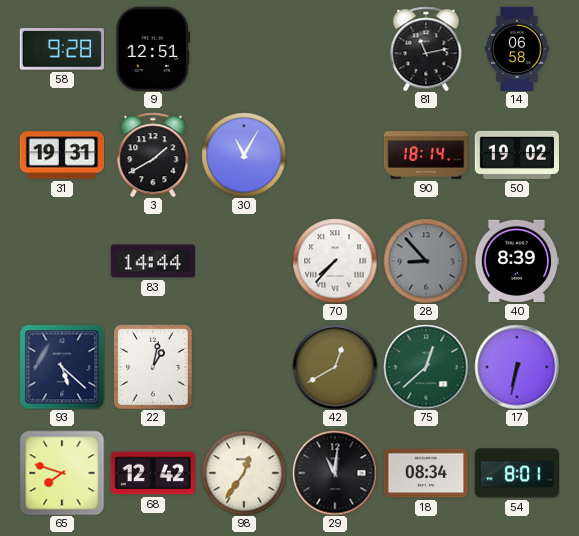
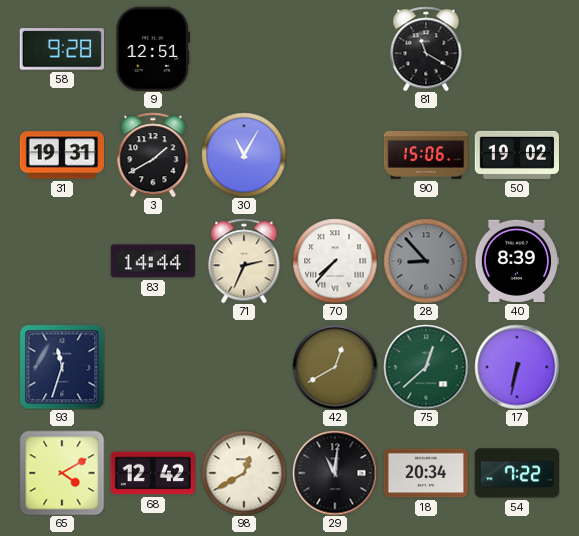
81: 11:13 -> 11:20
14: 06:58 -> none
90: 18:14 -> 15:06
71: none -> 2:34
93: 5:22 -> 11:33
22: 1:02 -> none
65: 7:48 -> 4:10
98: 12:36 -> 12:40
18: 08:34 -> 20:34
54: 8:01 -> 7:22
